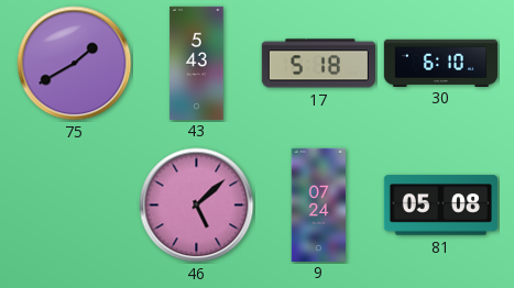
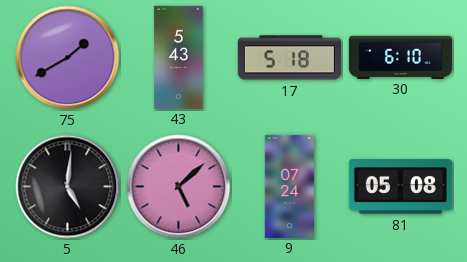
5: none -> 5:01
